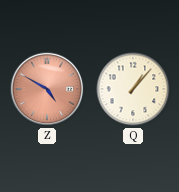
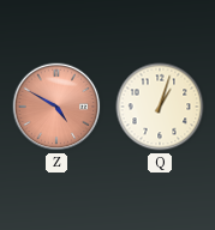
Q: 1:07 -> 1:03
